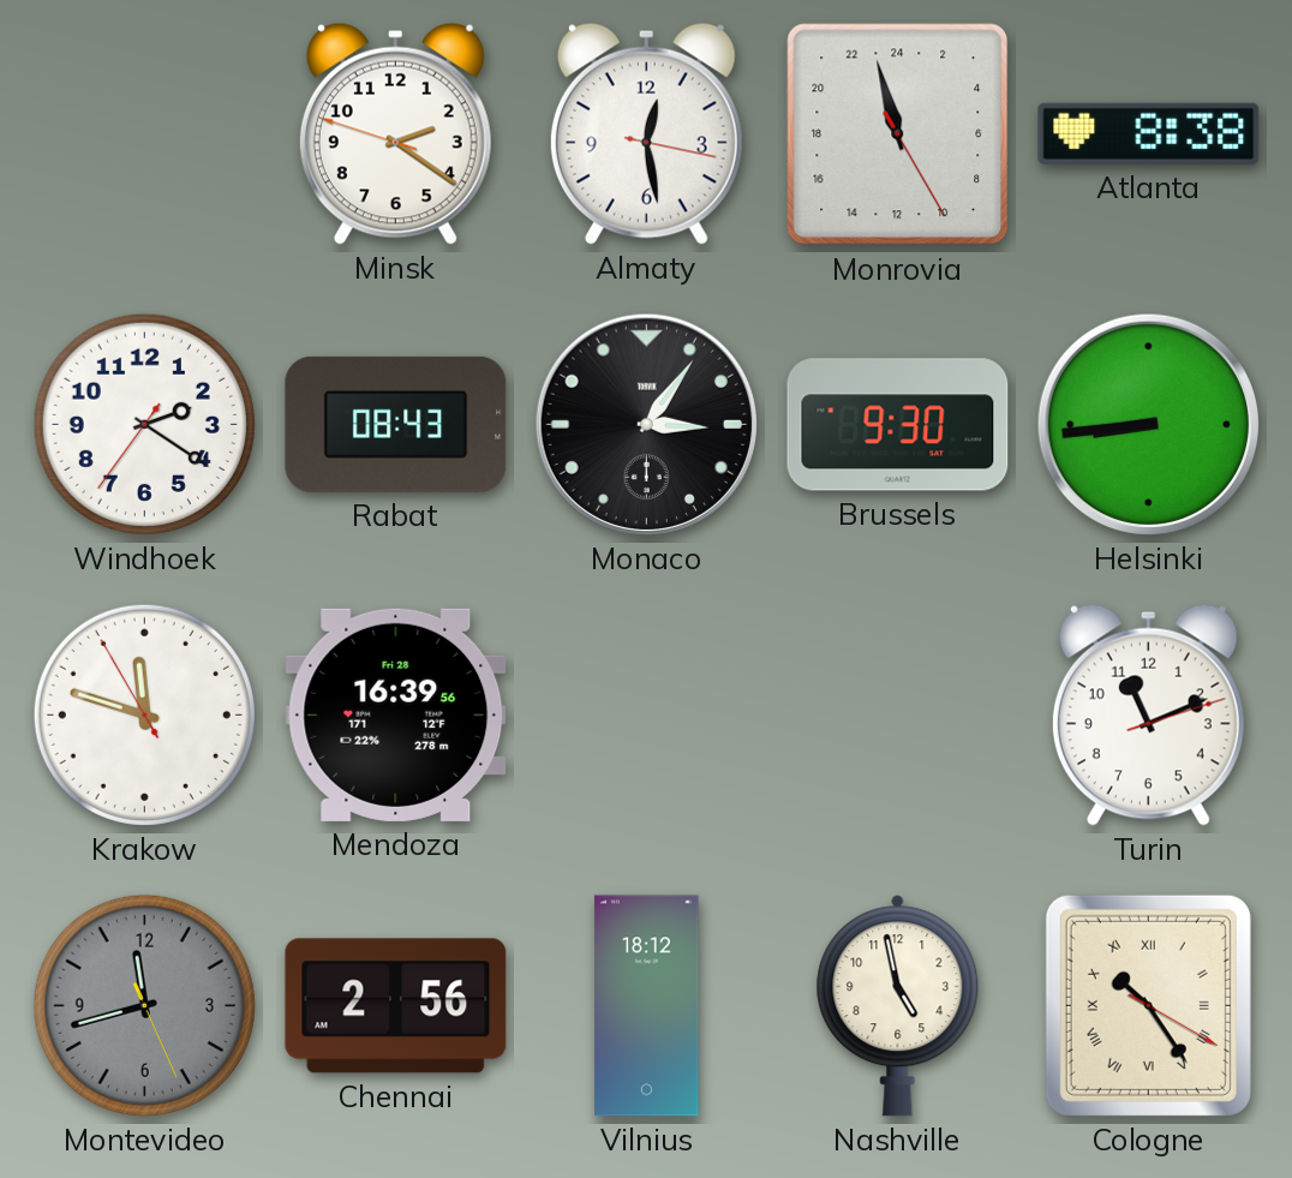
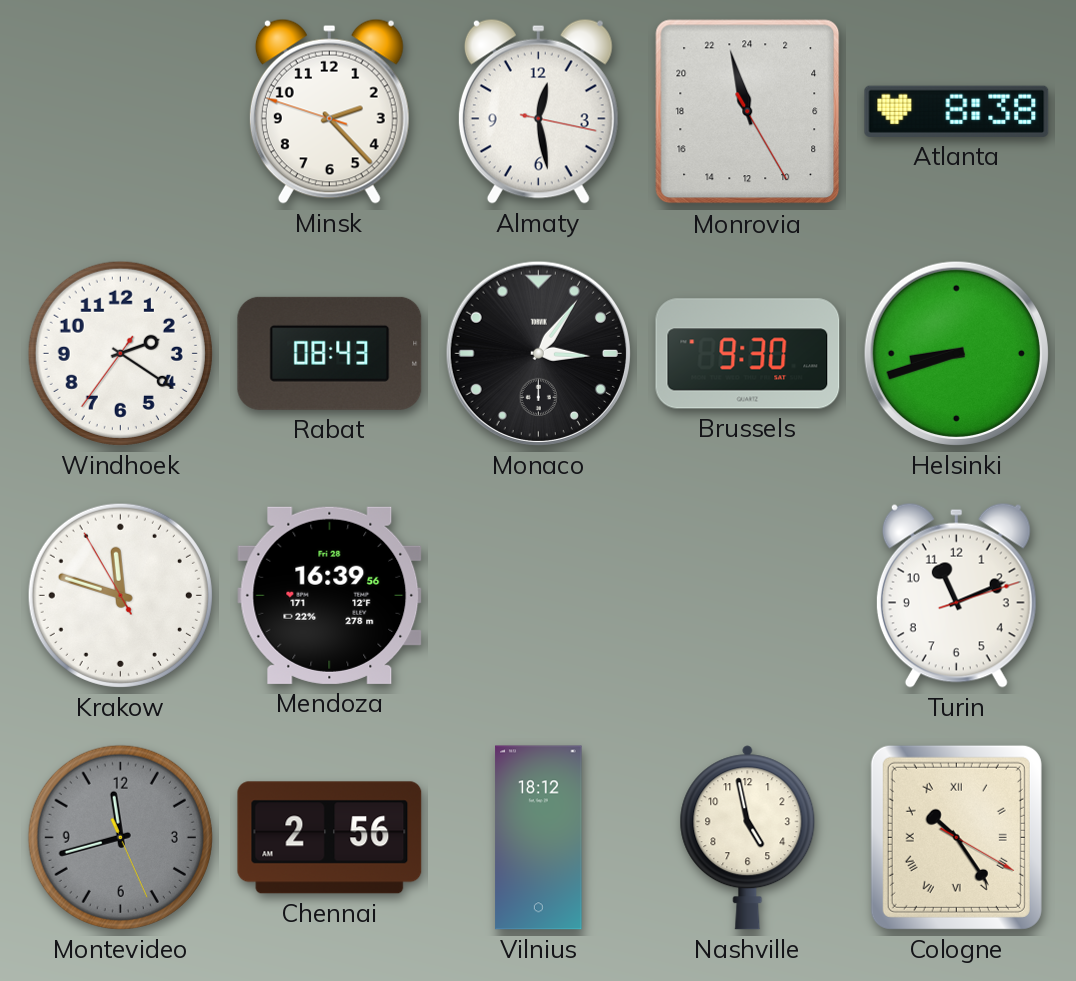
Minsk: 2:20 -> 2:22
Helsinki: 8:44 -> 8:42
